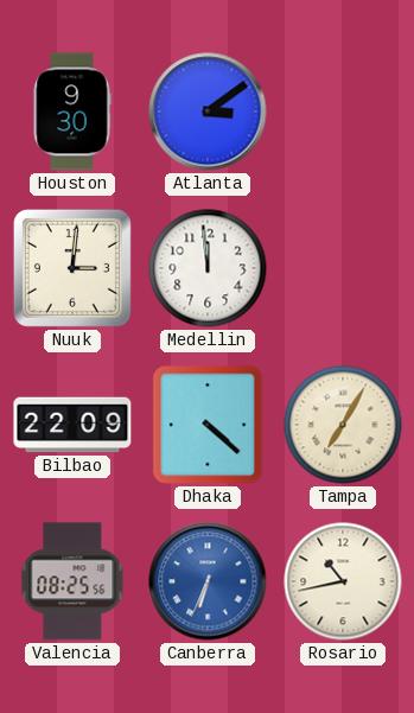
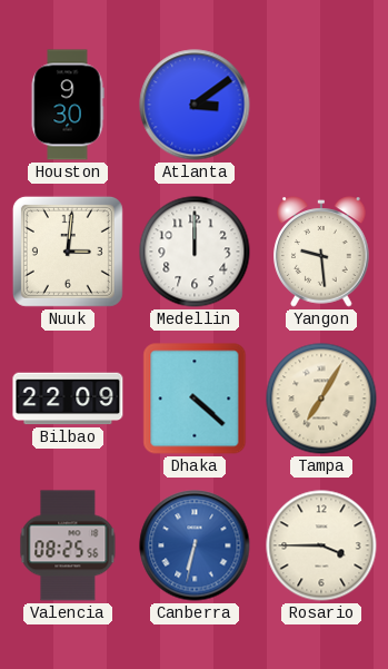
Medellin: 11:59 -> 12:00
Yangon: none -> 9:29
Canberra: 6:34 -> 6:32
Rosario: 10:43 -> 3:45
